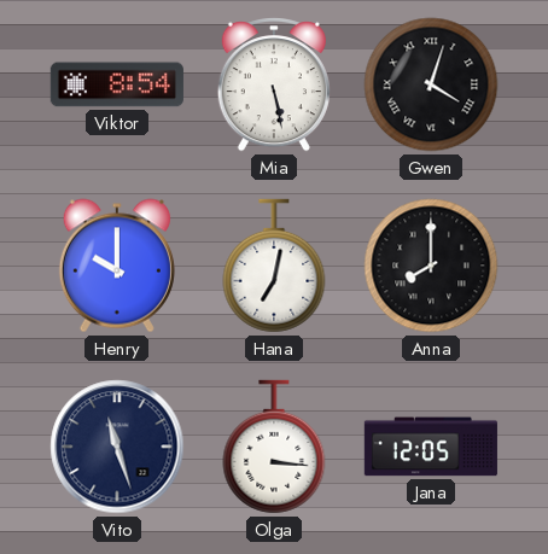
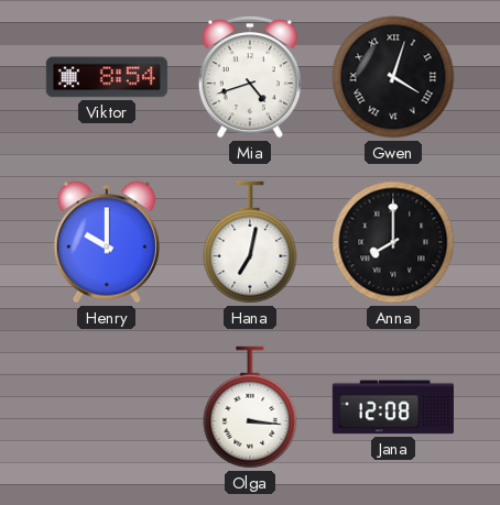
Mia: 5:28 -> 4:42
Vito: 11:27 -> none
Jana: 12:05 -> 12:08
